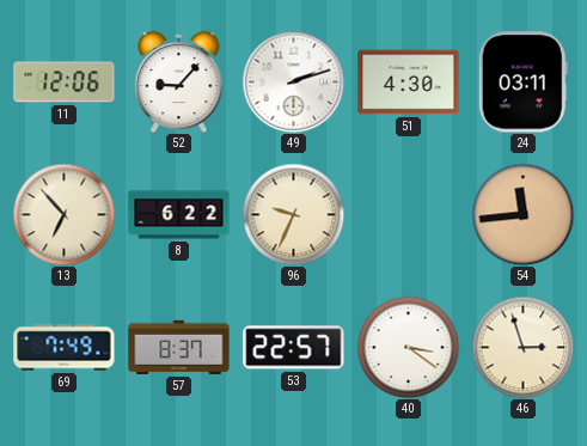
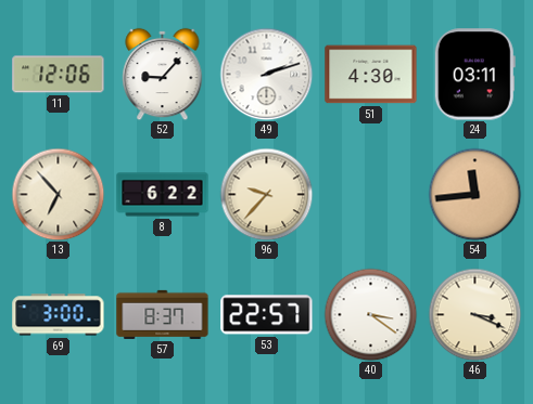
96: 9:34 -> 9:37
69: 7:49 -> 3:00
46: 2:57 -> 3:19
